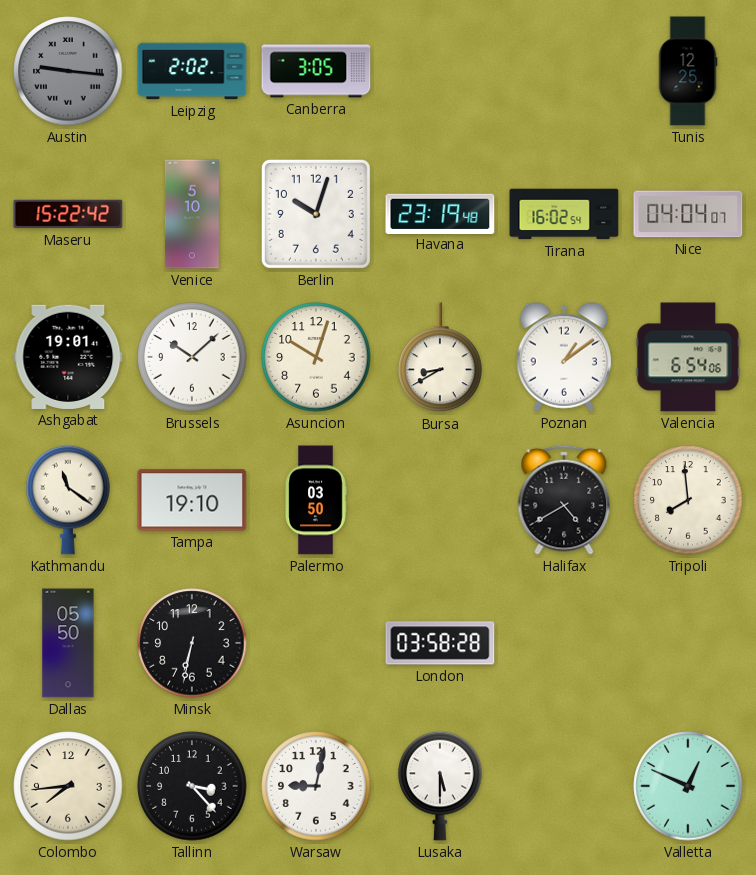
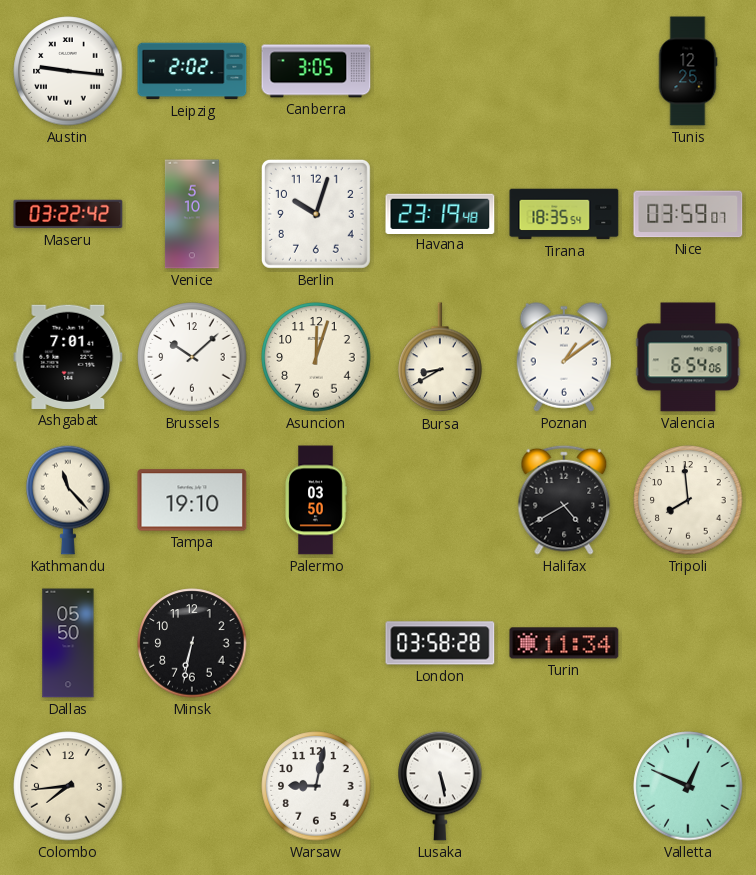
Austin dial: grey -> white
Maseru: 15:22 -> 03:22
Tirana: 16:02 -> 18:35
Nice: 04:04 -> 03:59
Ashgabat: 19:01 -> 7:01
Asuncion: 10:03 -> 12:03
Kathmandu: 11:21 -> 11:23
Turin: none -> 11:34
Tallinn: 3:23 -> none
Lusaka: 5:30 -> 5:28
